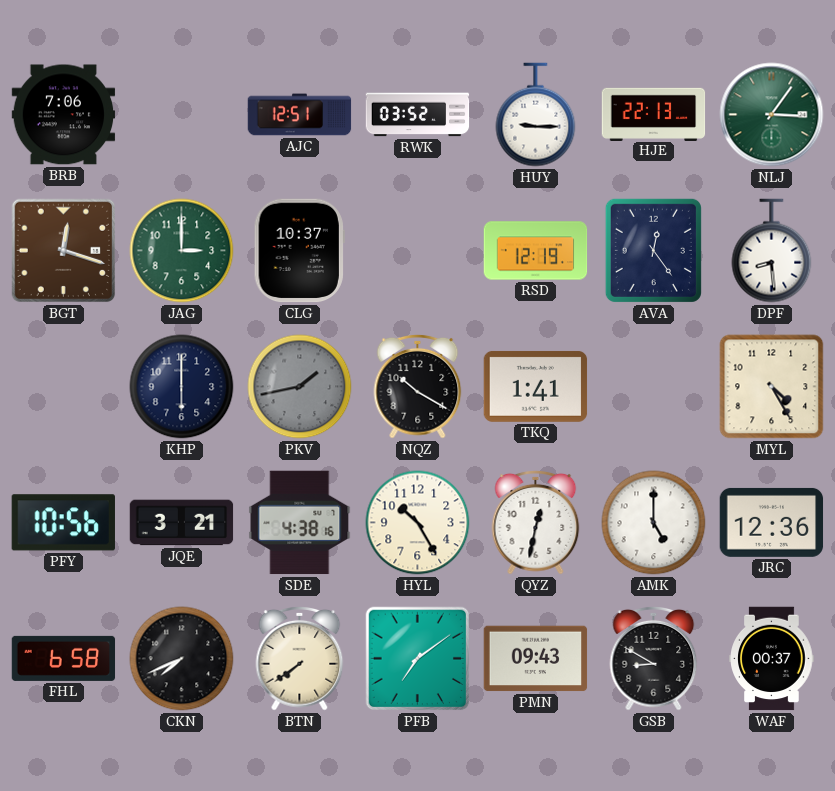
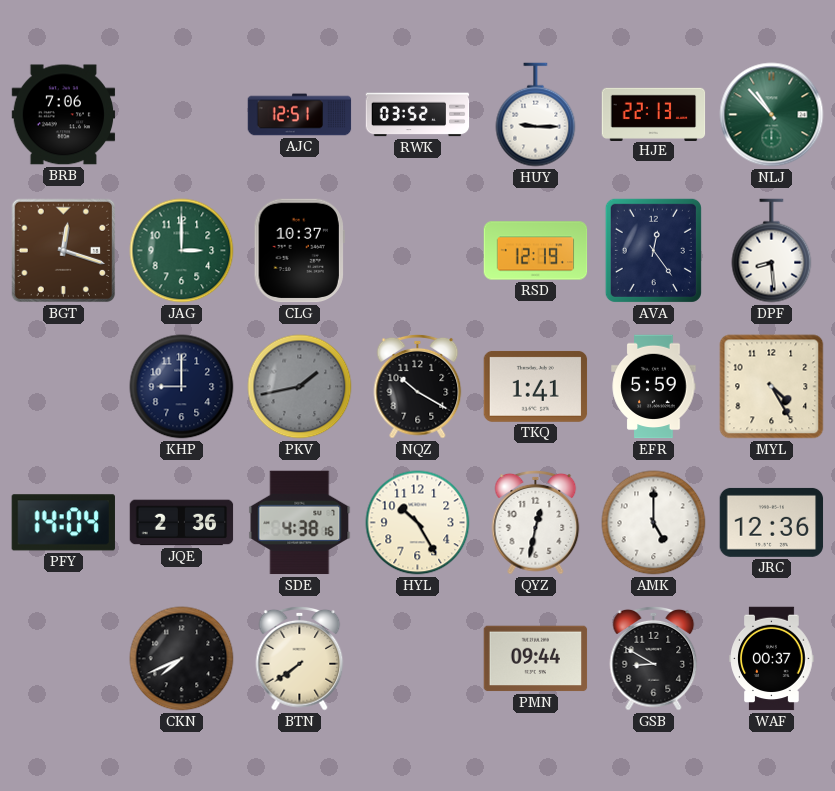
NLJ: 3:06 -> 10:53
KHP: 6:00 -> 9:00
EFR: none -> 5:59
PFY: 10:56 -> 14:04
JQE: 3:21 -> 2:36
FHL: 6:58 -> none
PFB: 7:09 -> none
PMN: 09:43 -> 09:44
